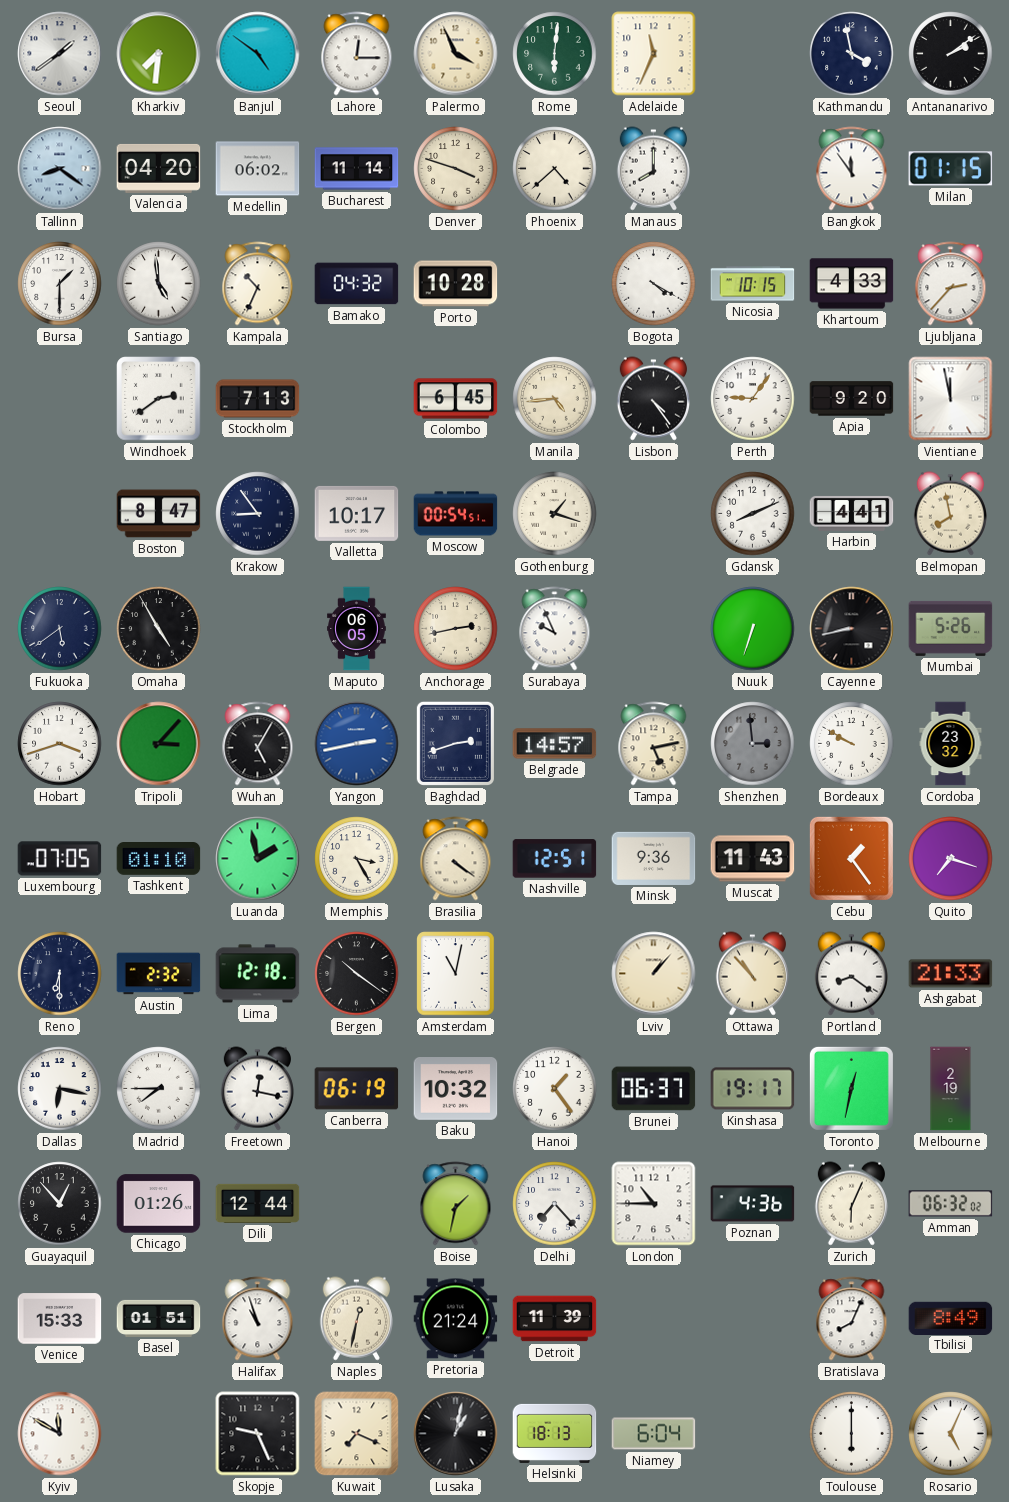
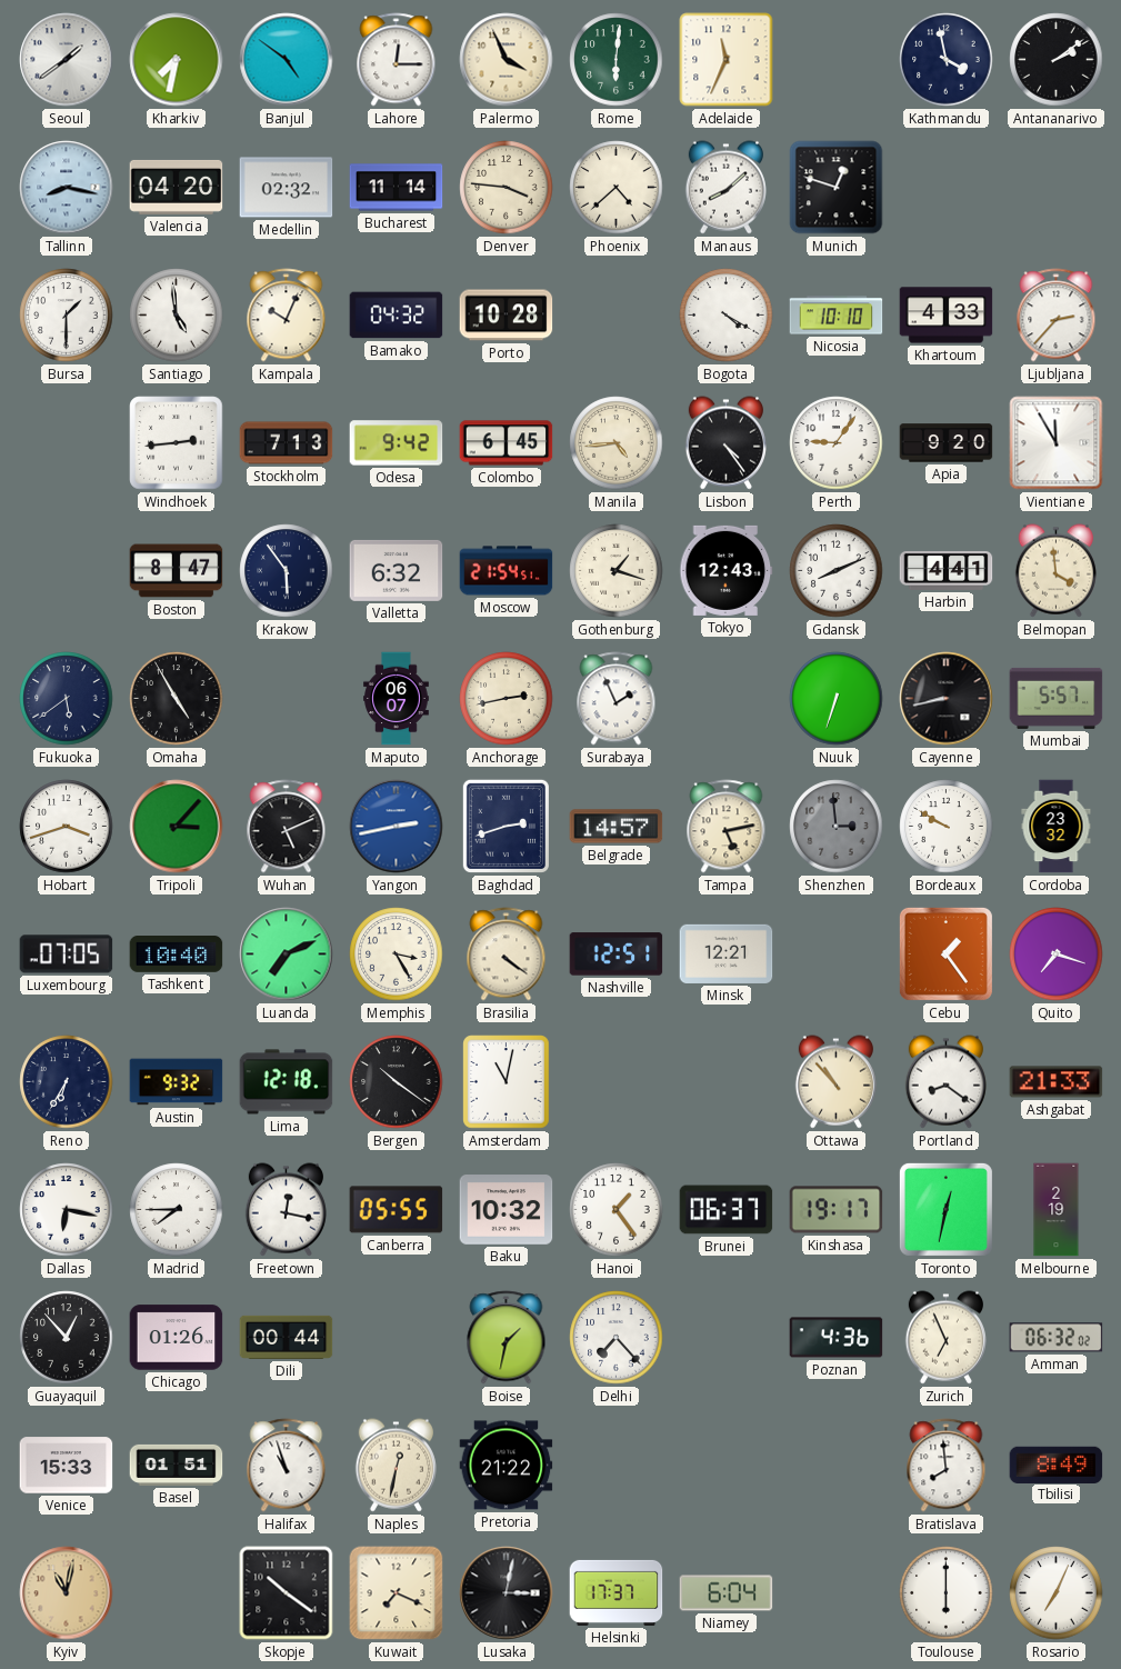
Kharkiv: 7:31 -> 7:32
Tallinn: 8:21 -> 8:17
Medellin: 06:02 -> 02:32
Denver: 3:48 -> 3:46
Manaus: 8:00 -> 8:08
Munich: none -> 12:48
Bangkok: 11:54 -> none
Milan: 01:15 -> none
Kampala: 10:34 -> 10:04
Nicosia: 10:15 -> 10:10
Windhoek: 2:39 -> 2:44
Odesa: none -> 9:42
Vientiane: 11:58 -> 11:55
Krakow: 8:54 -> 5:54
Valletta: 10:17 -> 6:32
Moscow: 00:54 -> 21:54
Tokyo: none -> 12:43
Belmopan: 7:58 -> 3:59
Maputo: 06:05 -> 06:07
Surabaya: 9:56 -> 1:56
Mumbai: 5:26 -> 5:57
Wuhan: 5:05 -> 5:11
Tashkent: 01:10 -> 10:40
Luanda: 1:58 -> 7:11
Minsk: 9:36 -> 12:21
Muscat: 11:43 -> none
Reno: 6:30 -> 6:35
Austin: 2:32 -> 9:32
Lviv: 1:07 -> none
Canberra: 06:19 -> 05:55
Dili: 12:44 -> 00:44
London: 10:45 -> none
Zurich: 6:04 -> 6:56
Pretoria: 21:24 -> 21:22
Detroit: 11:39 -> none
Bratislava: 8:04 -> 7:59
Kyiv: 11:50 -> 11:02
Kyiv dial: white -> champagne
Skopje: 9:26 -> 10:21
Lusaka: 1:02 -> 3:02
Helsinki: 18:13 -> 17:37
Rosario: 5:04 -> 7:04
